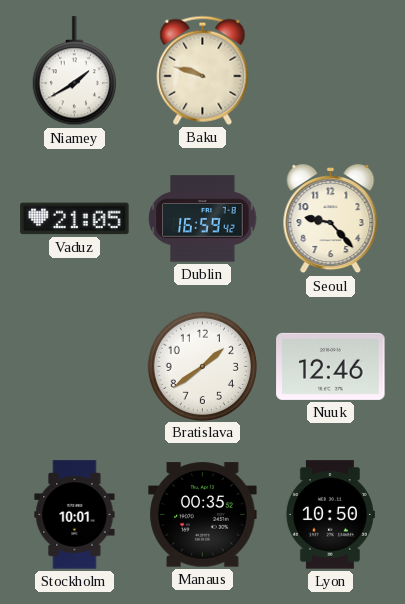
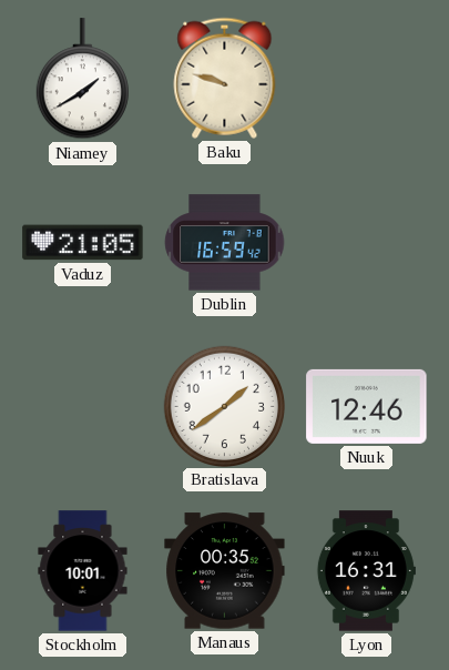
Seoul: 9:23 -> none
Lyon: 10:50 -> 16:31
